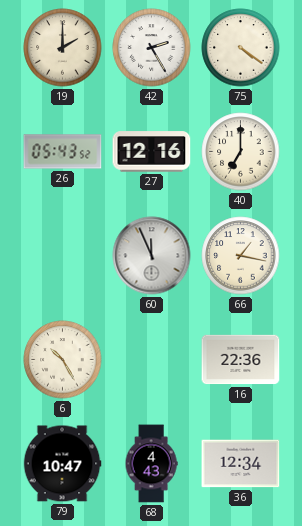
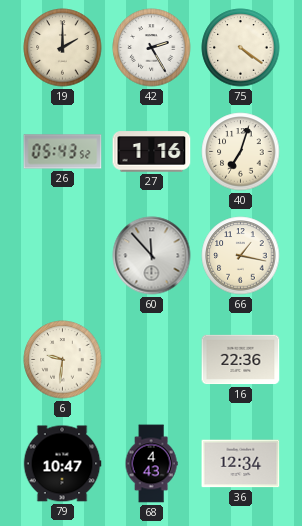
27: 12:16 -> 1:16
40: 7:00 -> 7:03
60: 11:56 -> 11:53
6: 10:25 -> 9:31
